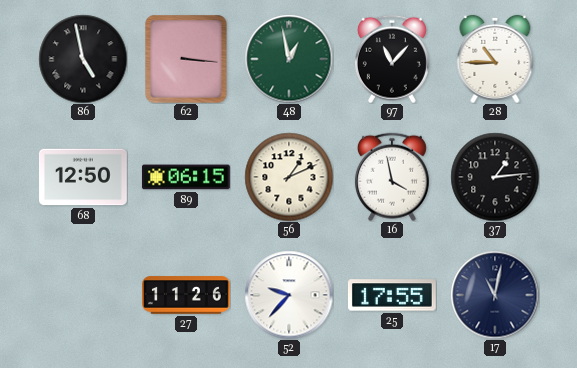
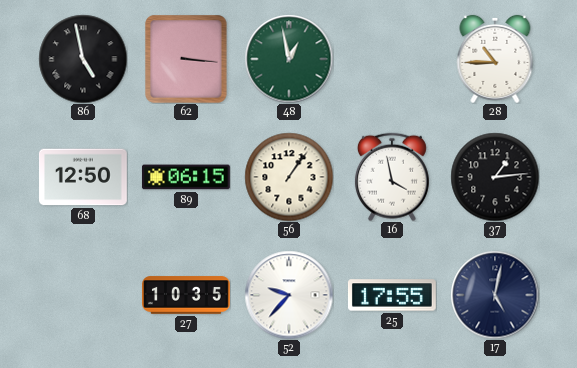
97: 11:07 -> none
56: 1:11 -> 1:06
27: 11:26 -> 10:35
17: 11:02 -> 5:02
